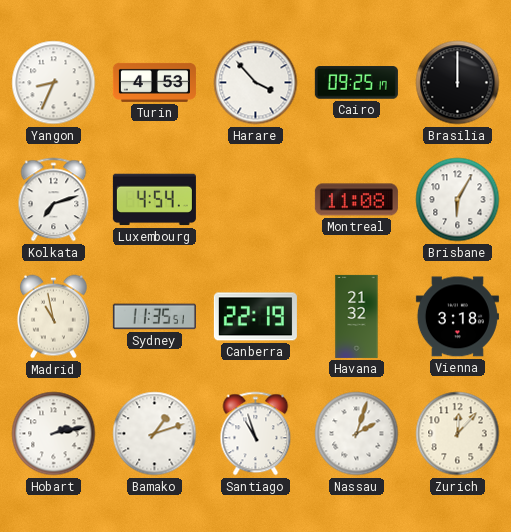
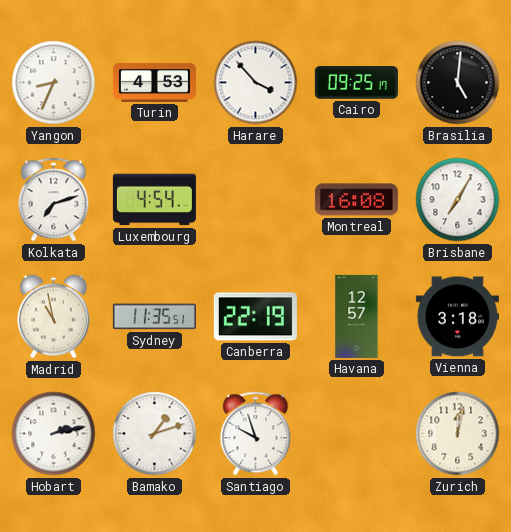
Brasilia: 12:00 -> 5:01
Montreal: 11:08 -> 16:08
Brisbane: 6:05 -> 7:05
Havana: 21:32 -> 12:57
Santiago: 10:57 -> 9:57
Nassau: 2:03 -> none
Zurich: 12:07 -> 12:02
